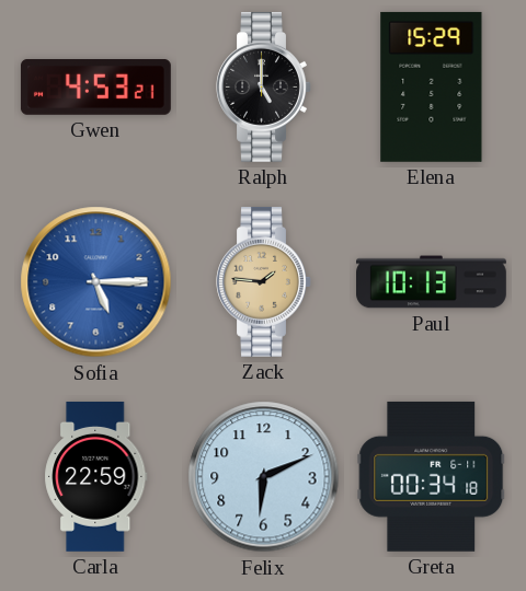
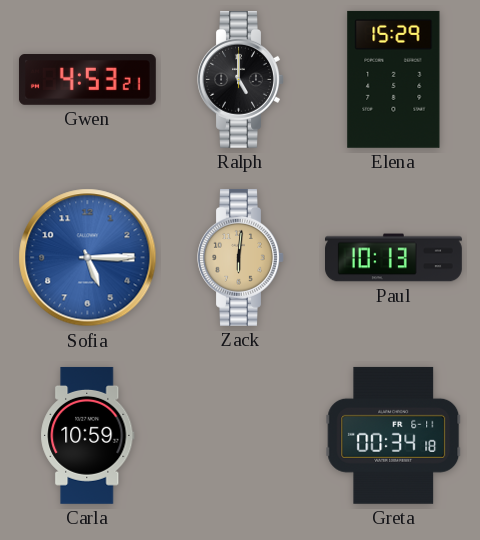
Zack: 1:46 -> 6:01
Carla: 22:59 -> 10:59
Felix: 6:11 -> none
